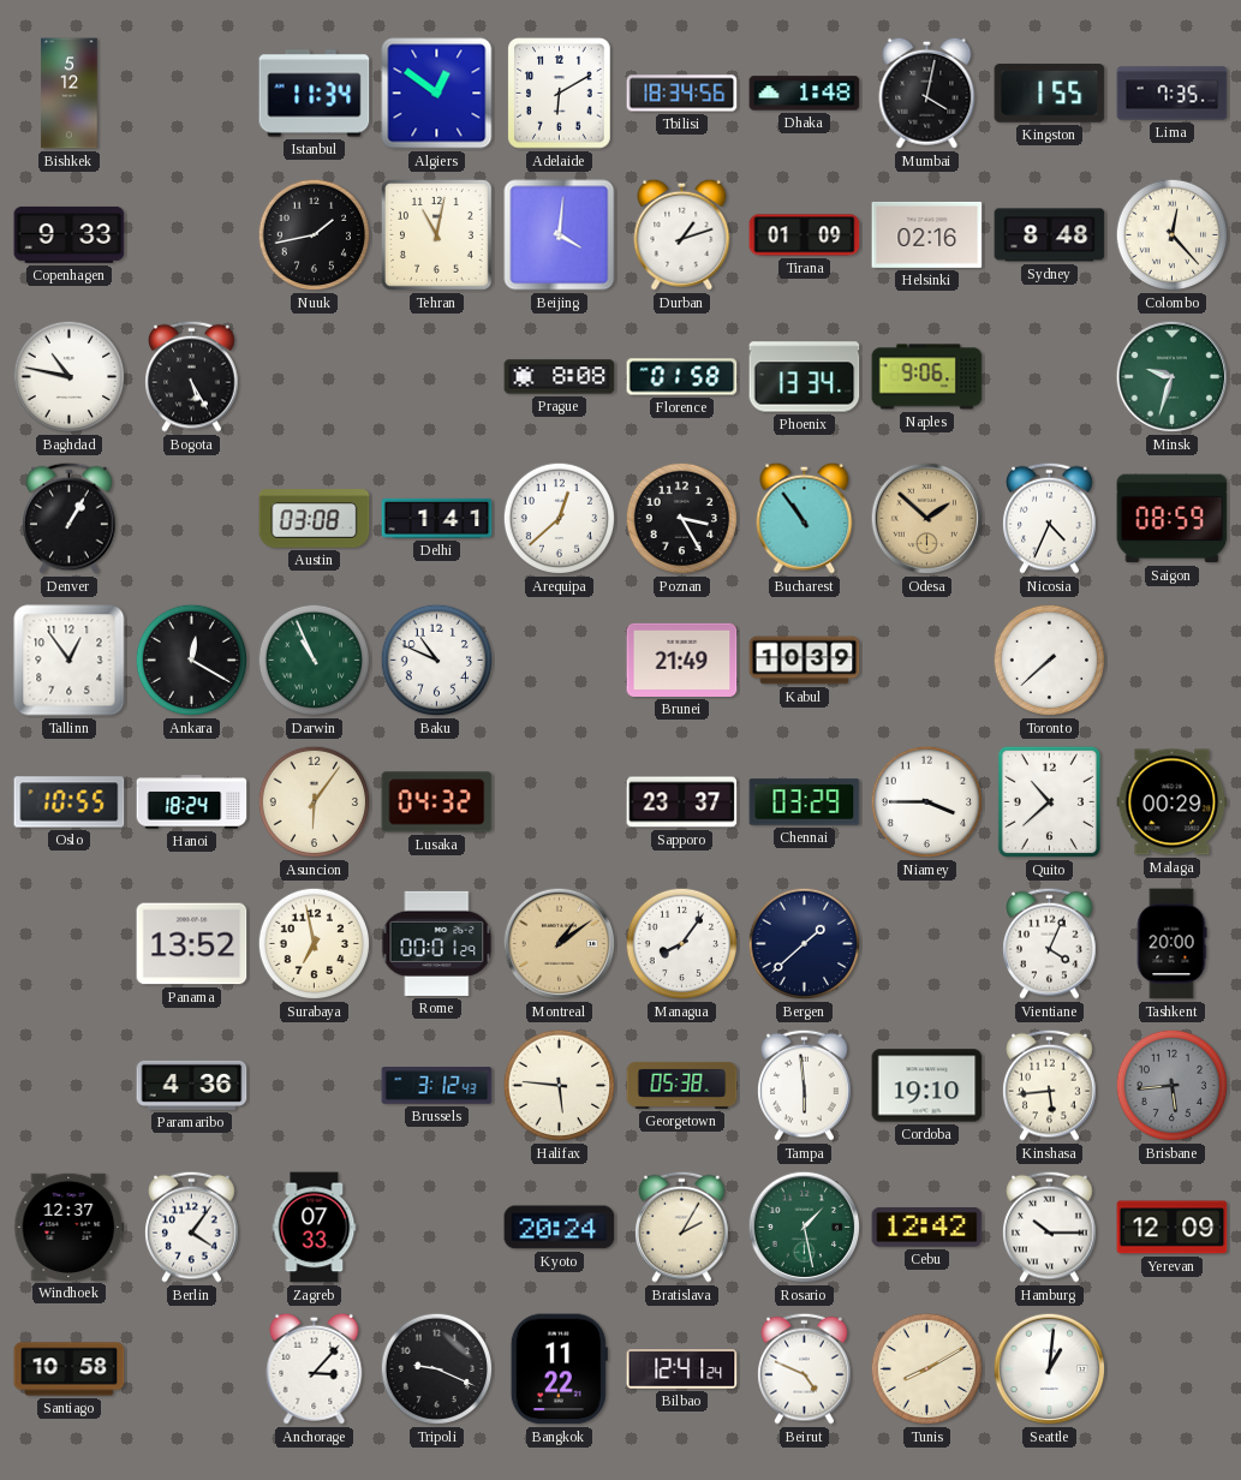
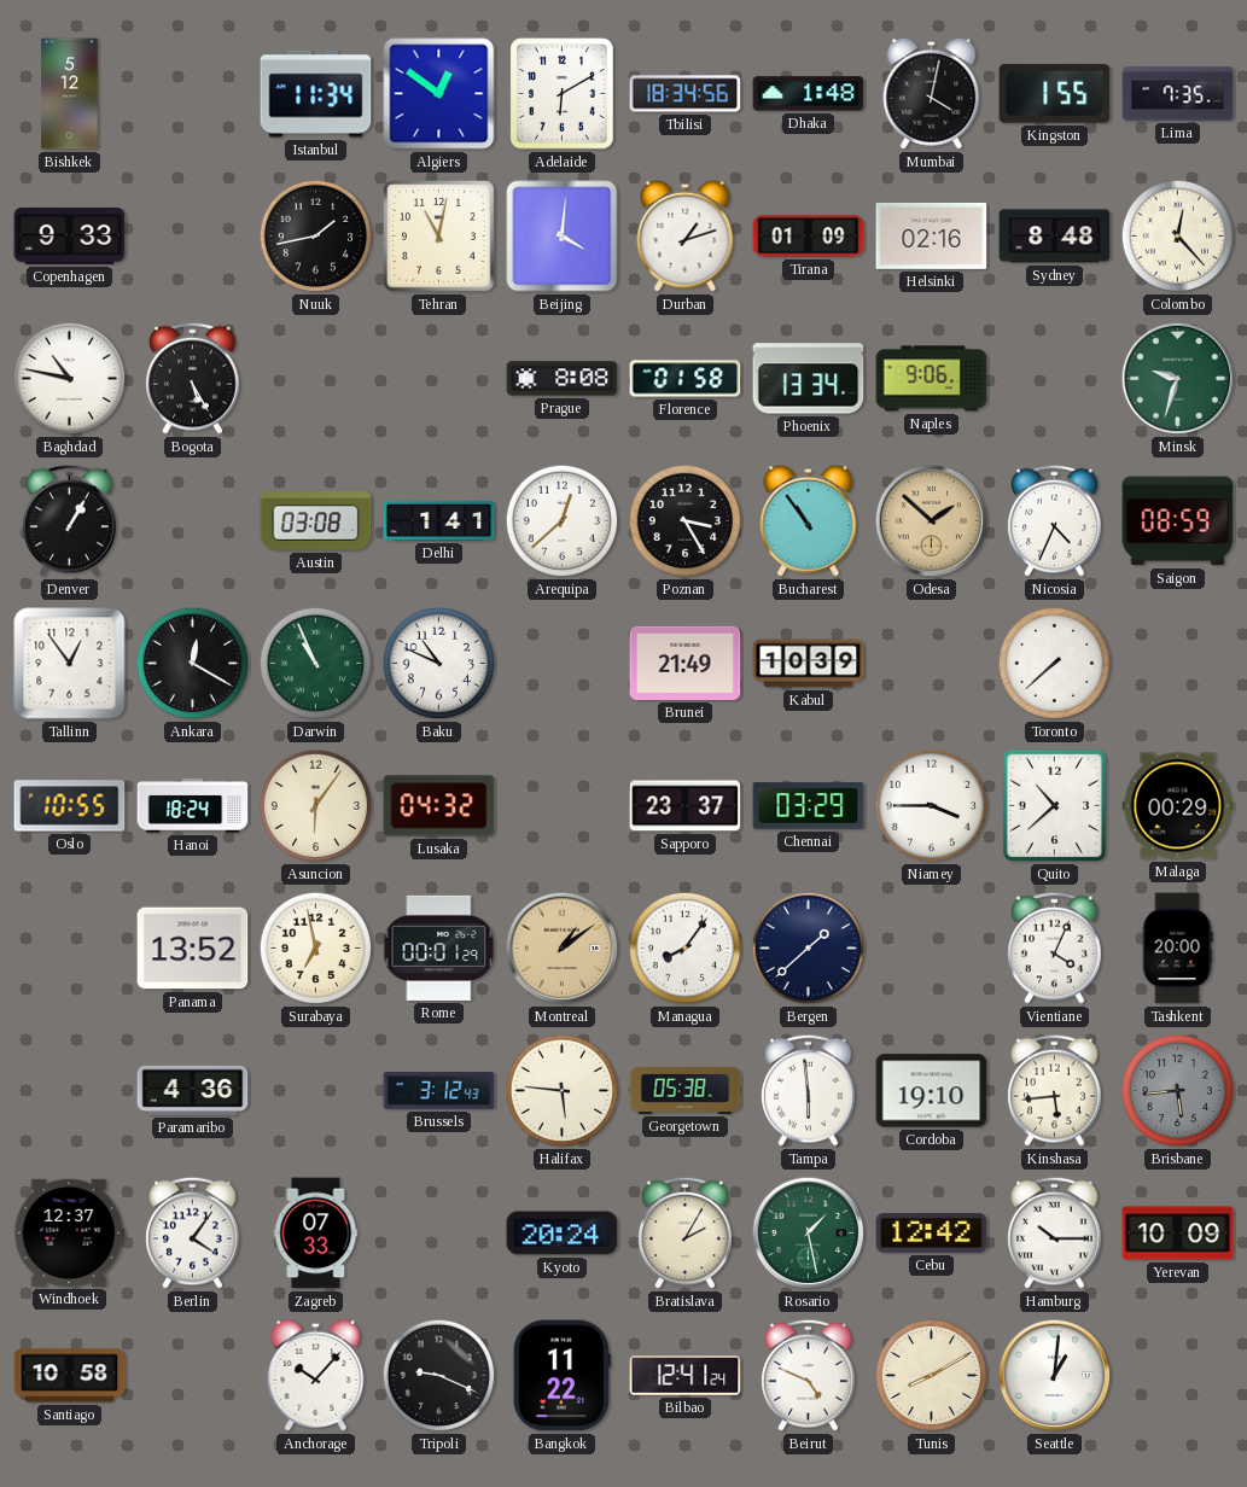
Yerevan: 12:09 -> 10:09
Anchorage: 3:07 -> 10:07
